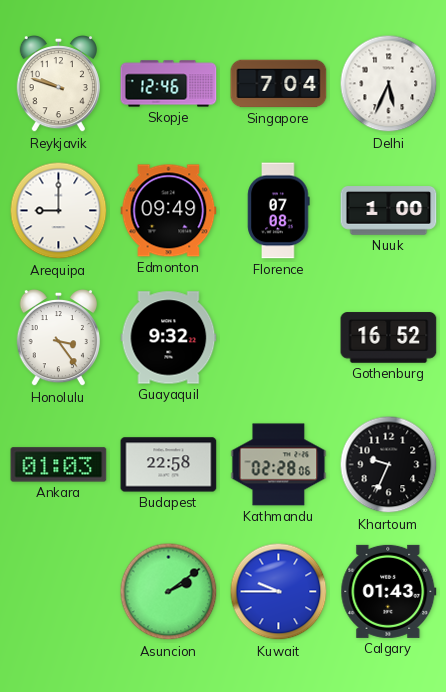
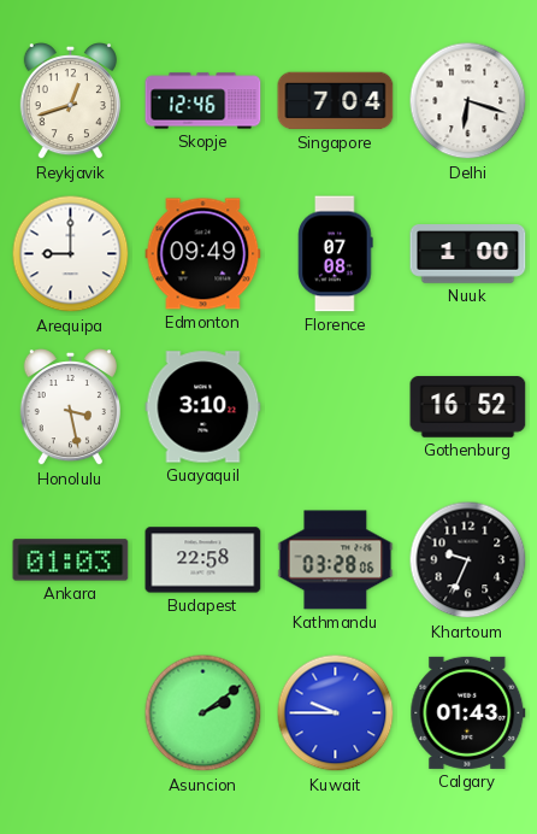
Reykjavik: 9:48 -> 12:42
Delhi: 5:34 -> 6:18
Honolulu: 3:24 -> 3:28
Guayaquil: 9:32 -> 3:10
Kathmandu: 02:28 -> 03:28
